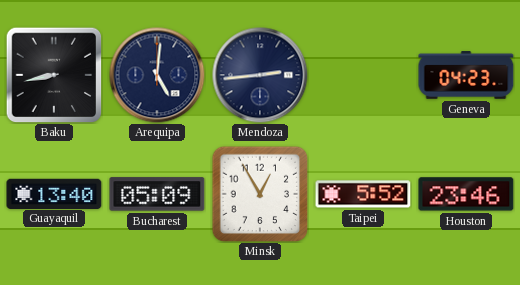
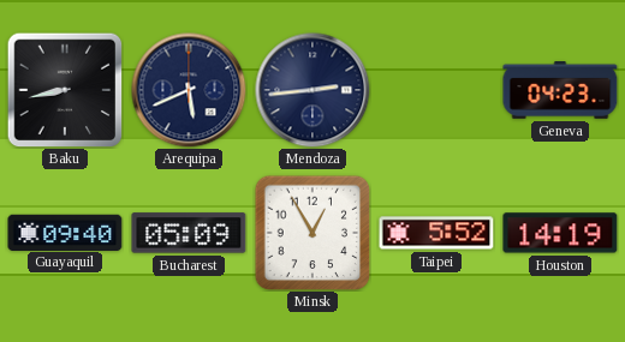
Arequipa: 5:01 -> 5:41
Guayaquil: 13:40 -> 09:40
Houston: 23:46 -> 14:19
